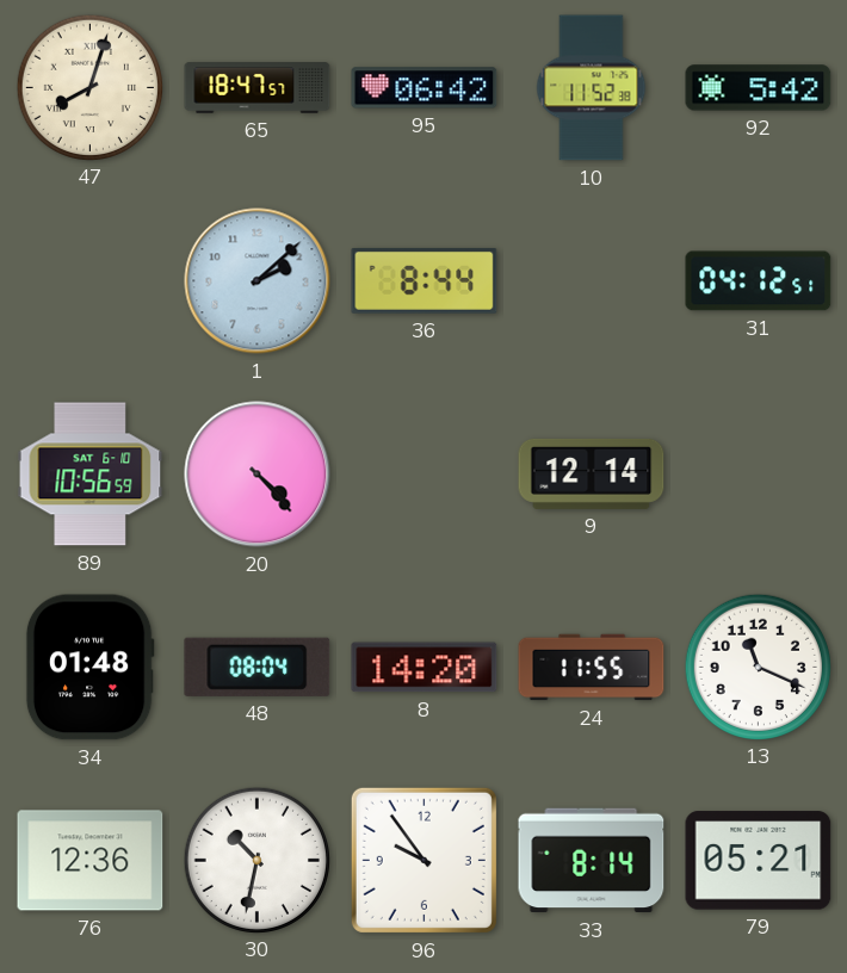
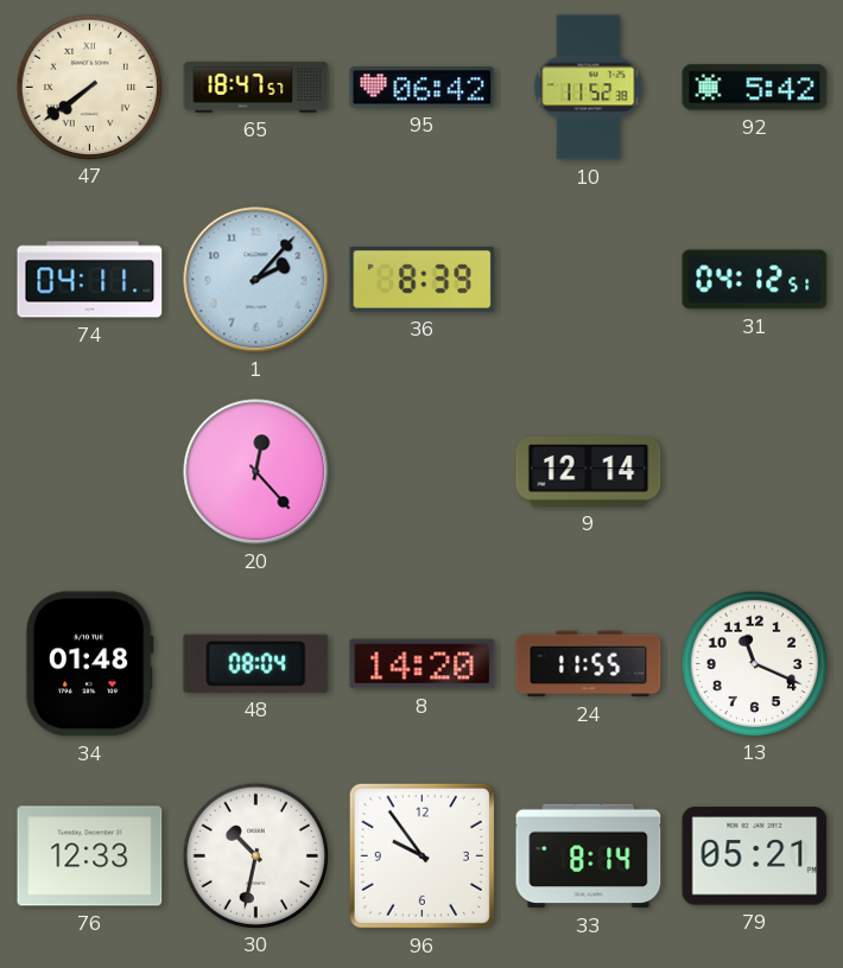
47: 8:03 -> 7:39
74: none -> 04:11
1: 2:08 -> 2:07
36: 8:44 -> 8:39
89: 10:56 -> none
20: 4:23 -> 12:23
76: 12:36 -> 12:33
